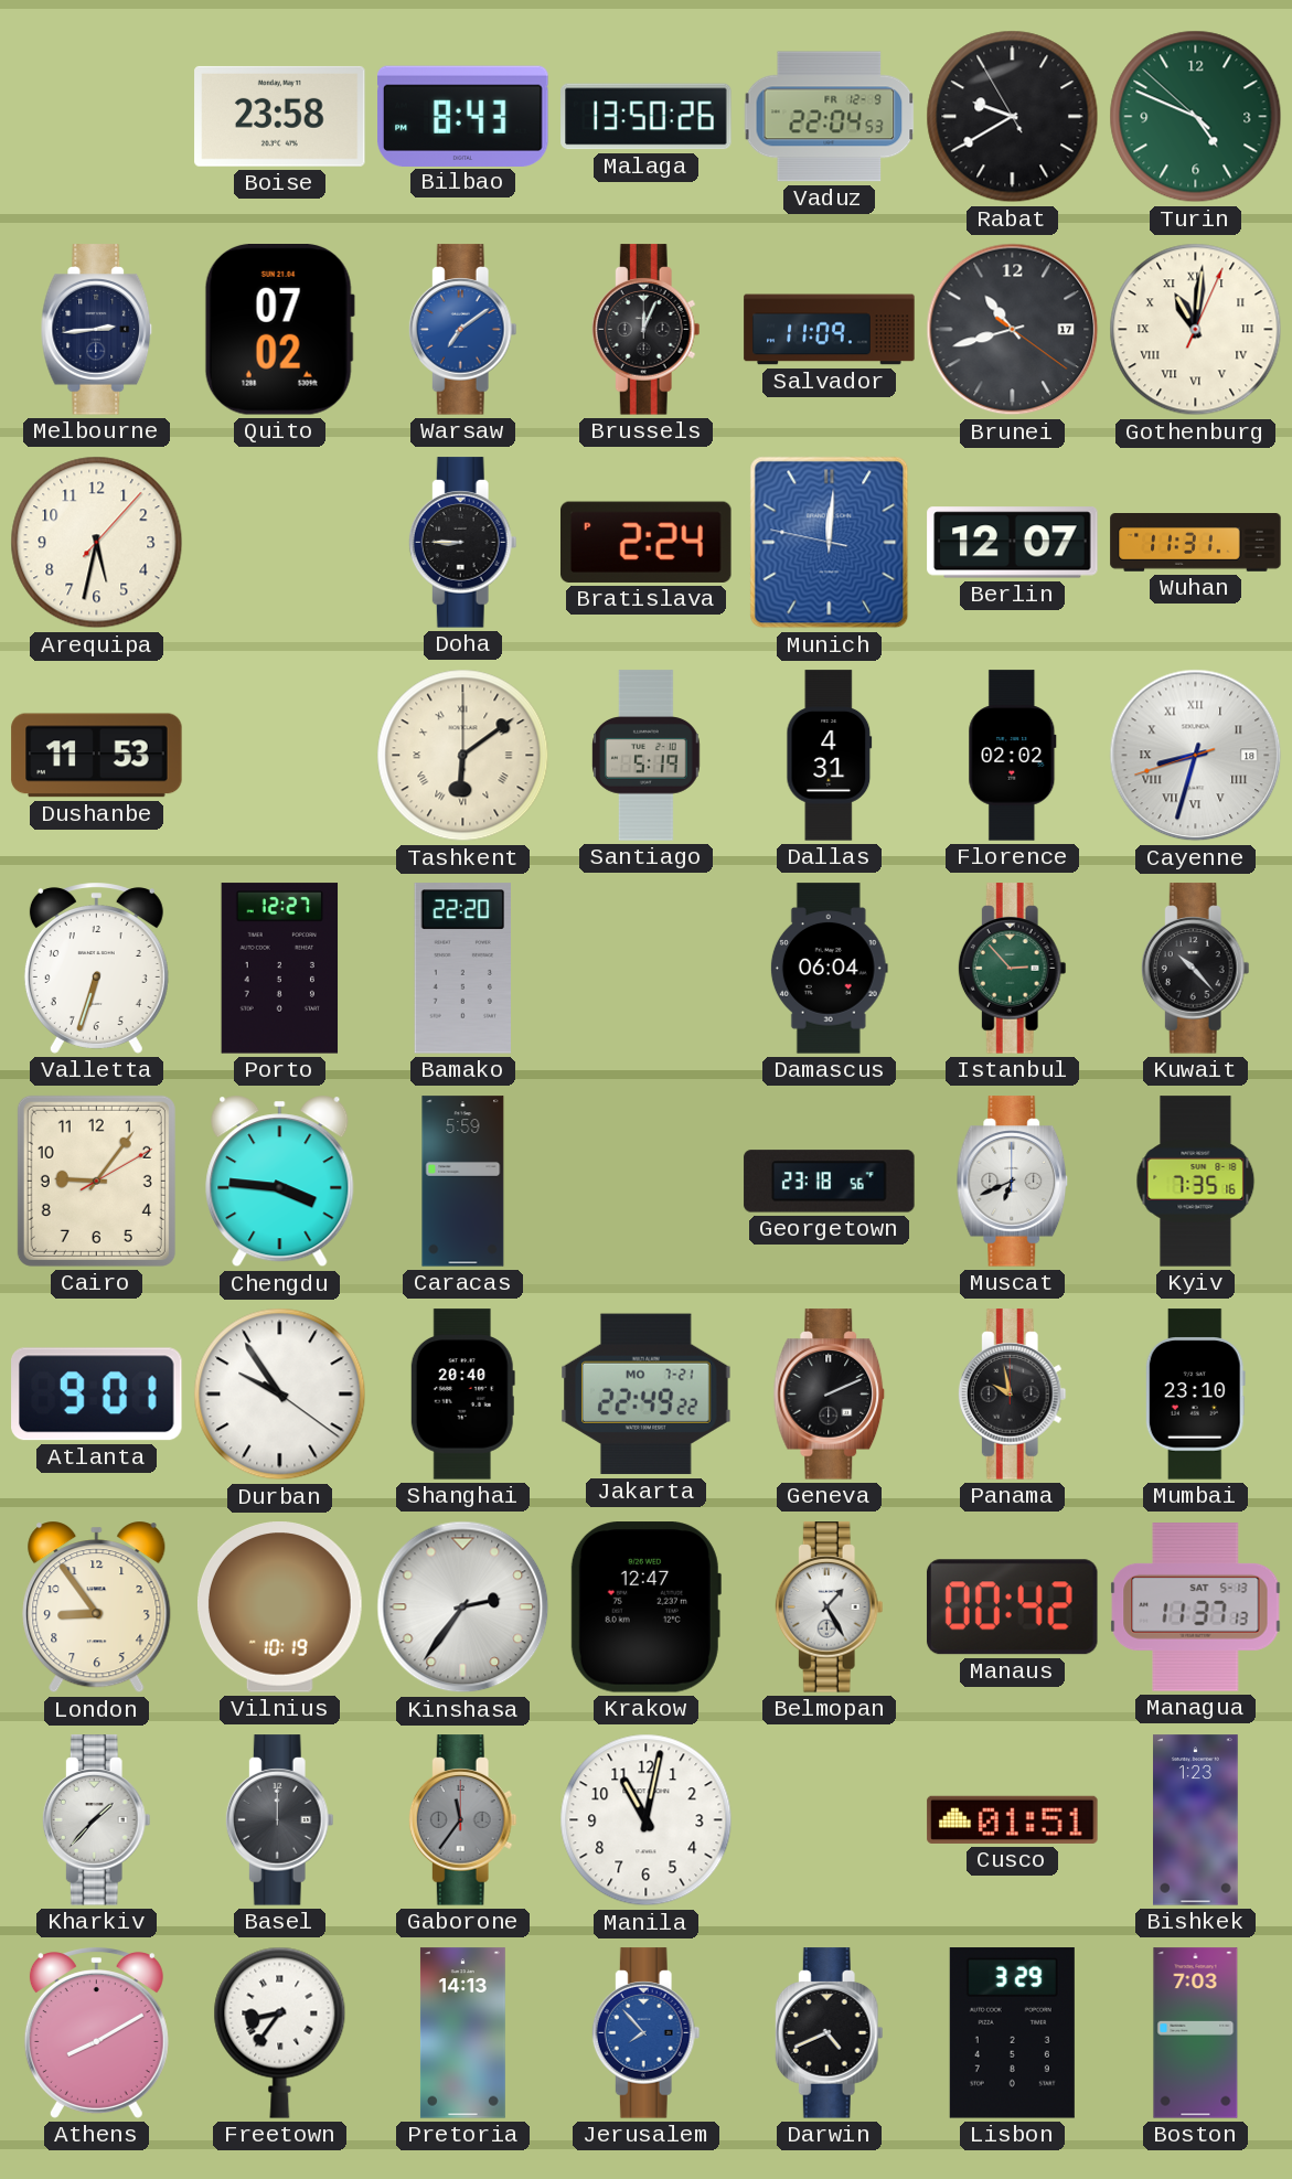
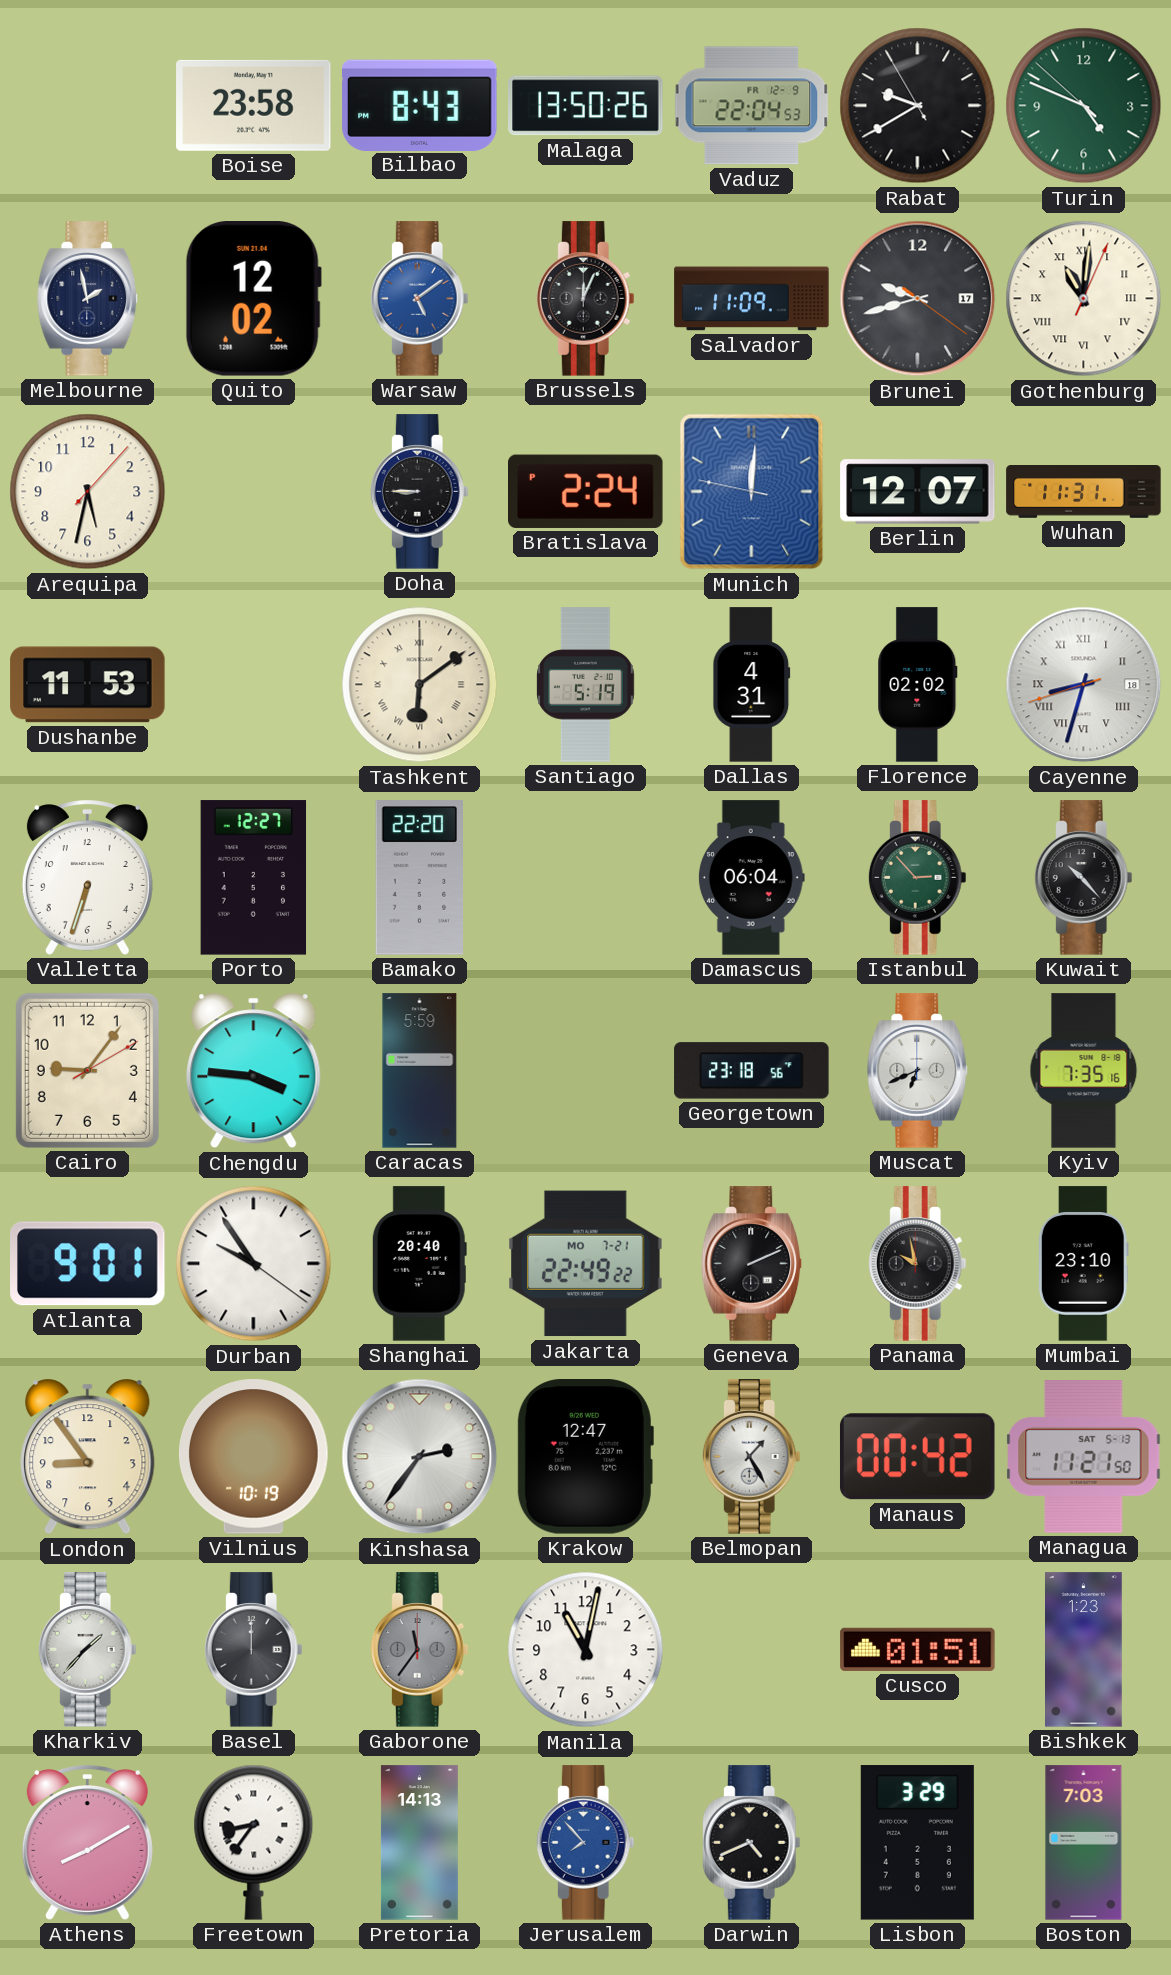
Melbourne: 2:44 -> 1:58
Quito: 07:02 -> 12:02
Warsaw: 7:09 -> 5:09
Brunei: 10:42 -> 9:42
Managua: 11:37 -> 11:21
